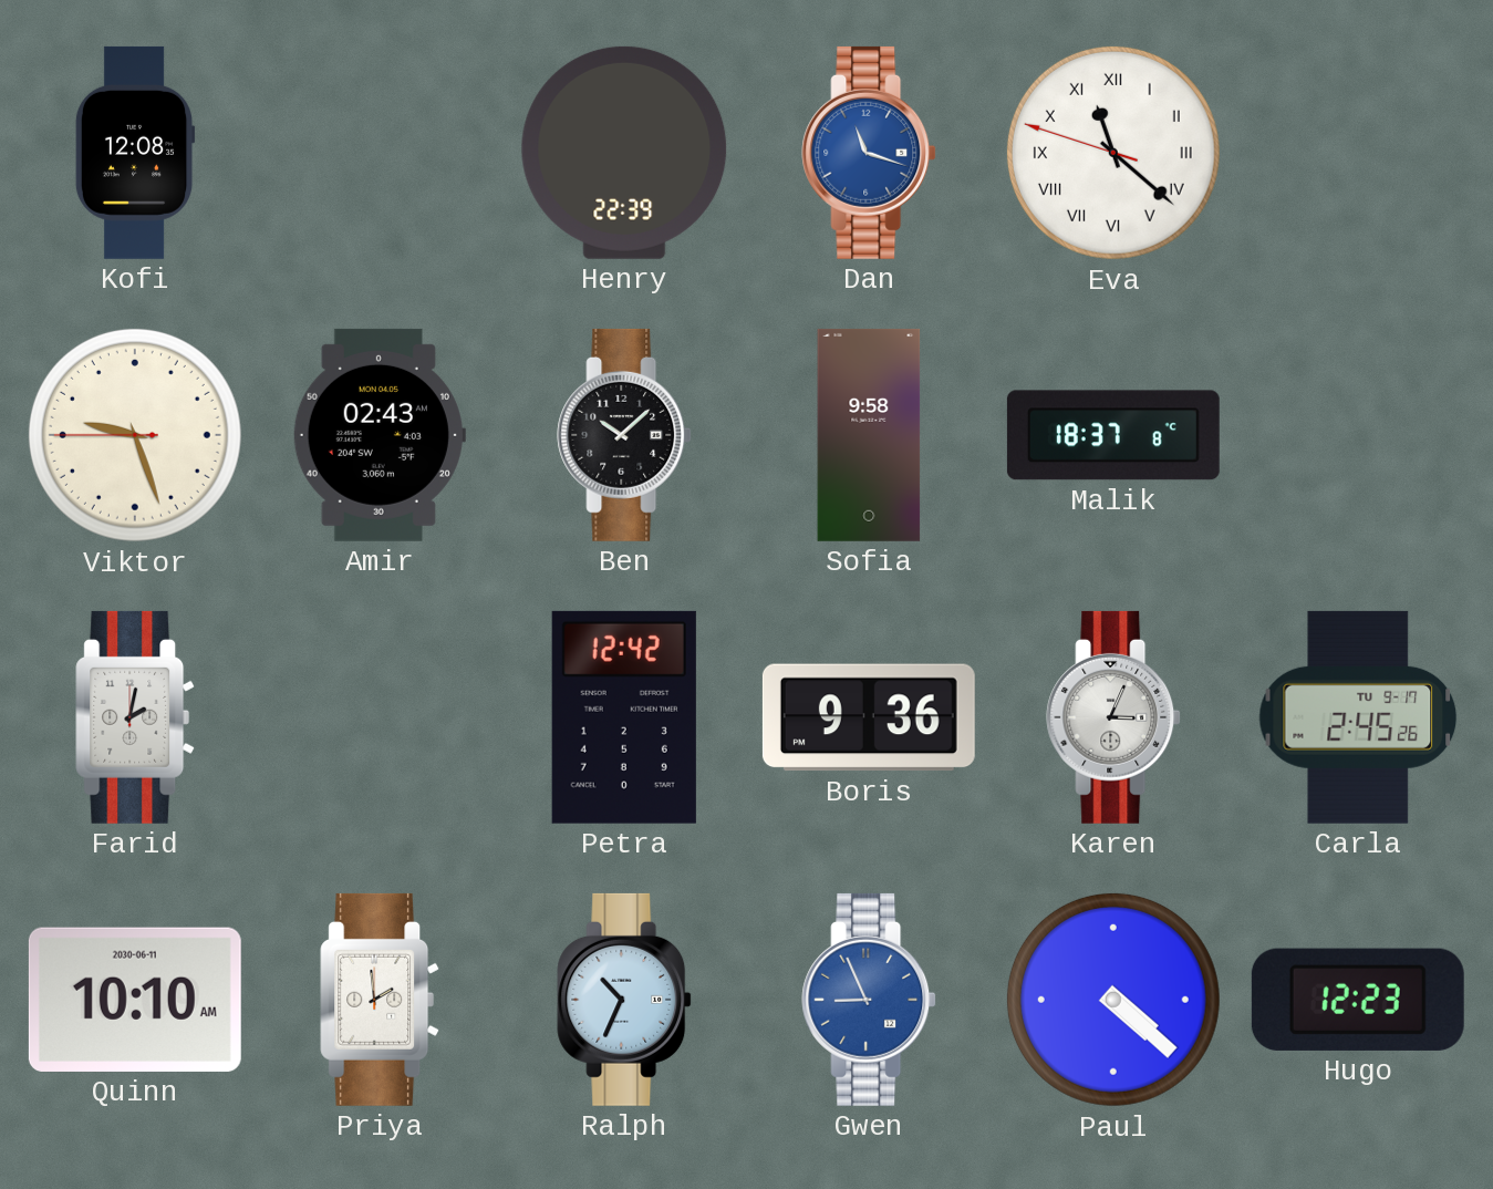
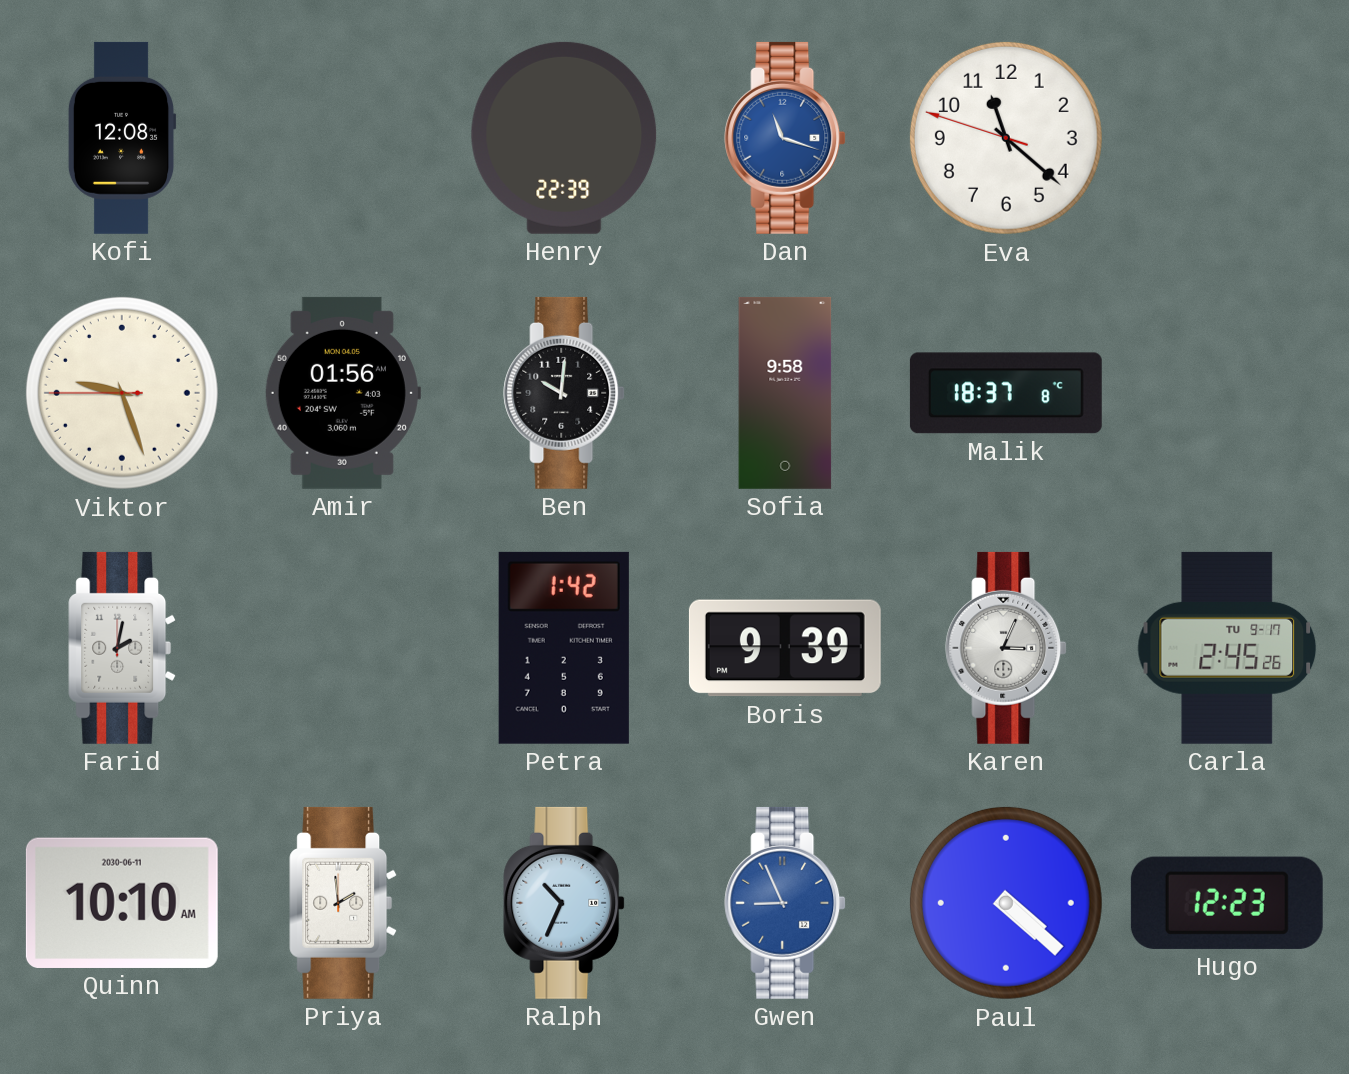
Eva numerals: Roman -> Arabic
Amir: 02:43 -> 01:56
Ben: 10:08 -> 10:01
Petra: 12:42 -> 1:42
Boris: 9:36 -> 9:39
